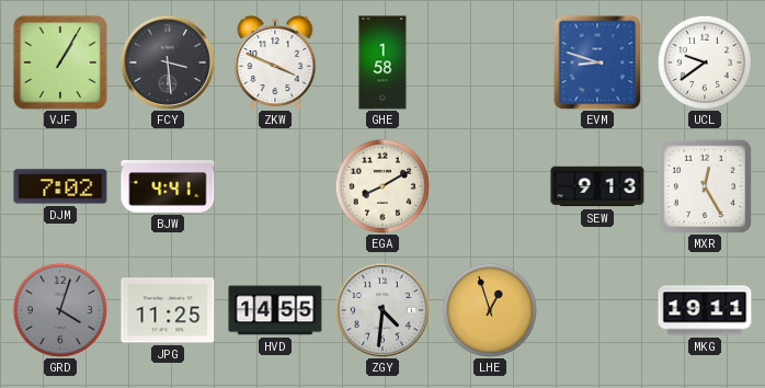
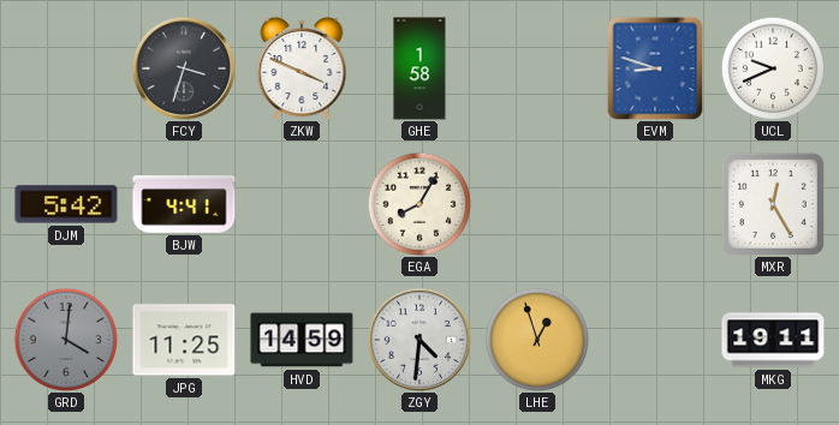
VJF: 1:05 -> none
FCY: 3:29 -> 3:33
UCL: 9:39 -> 9:41
DJM: 7:02 -> 5:42
EGA: 8:10 -> 8:05
SEW: 9:13 -> none
GRD: 4:03 -> 4:01
HVD: 14:55 -> 14:59
